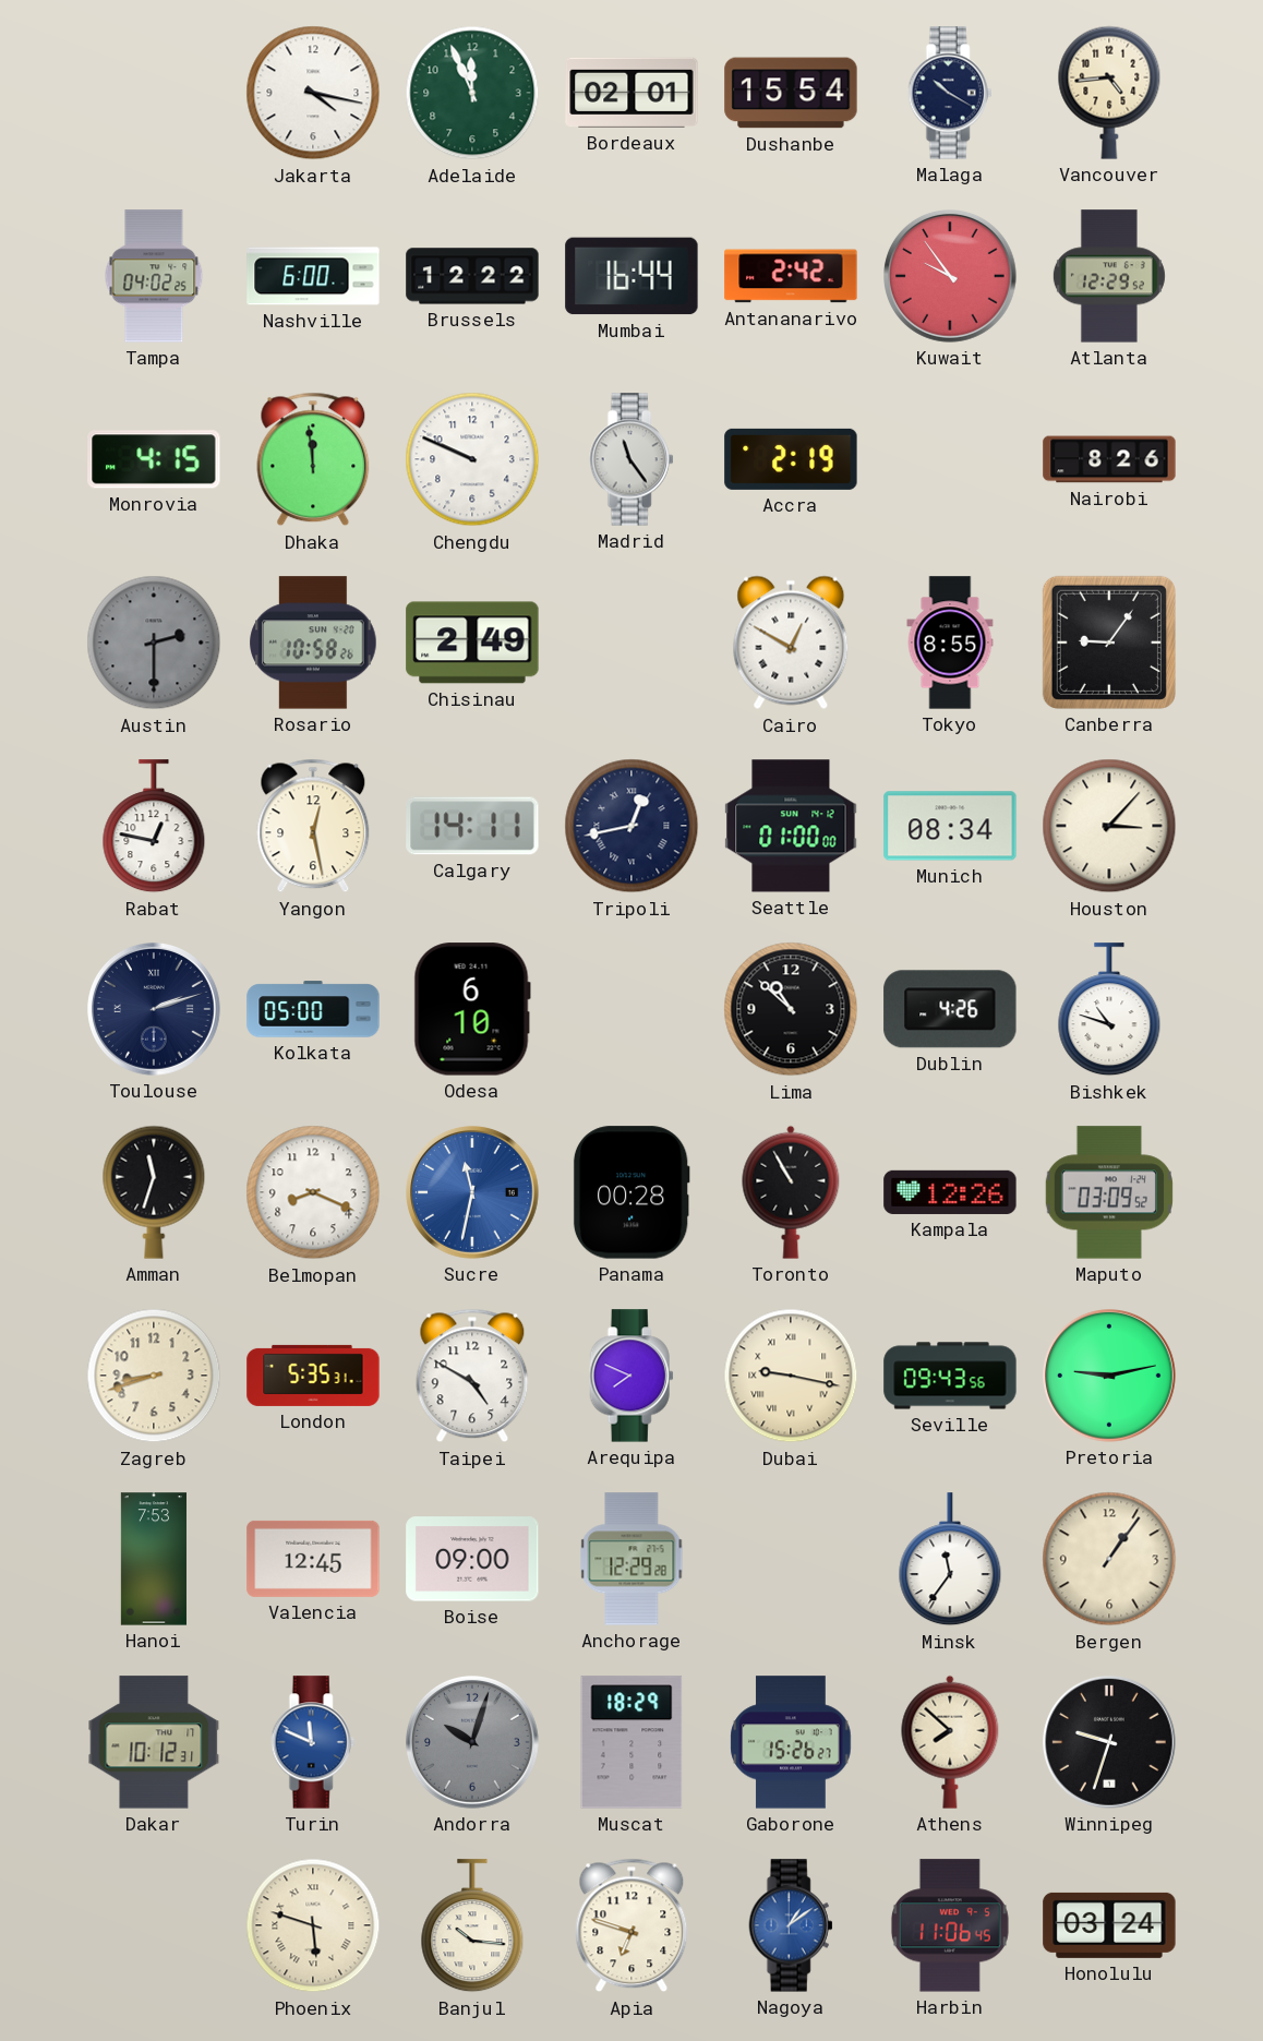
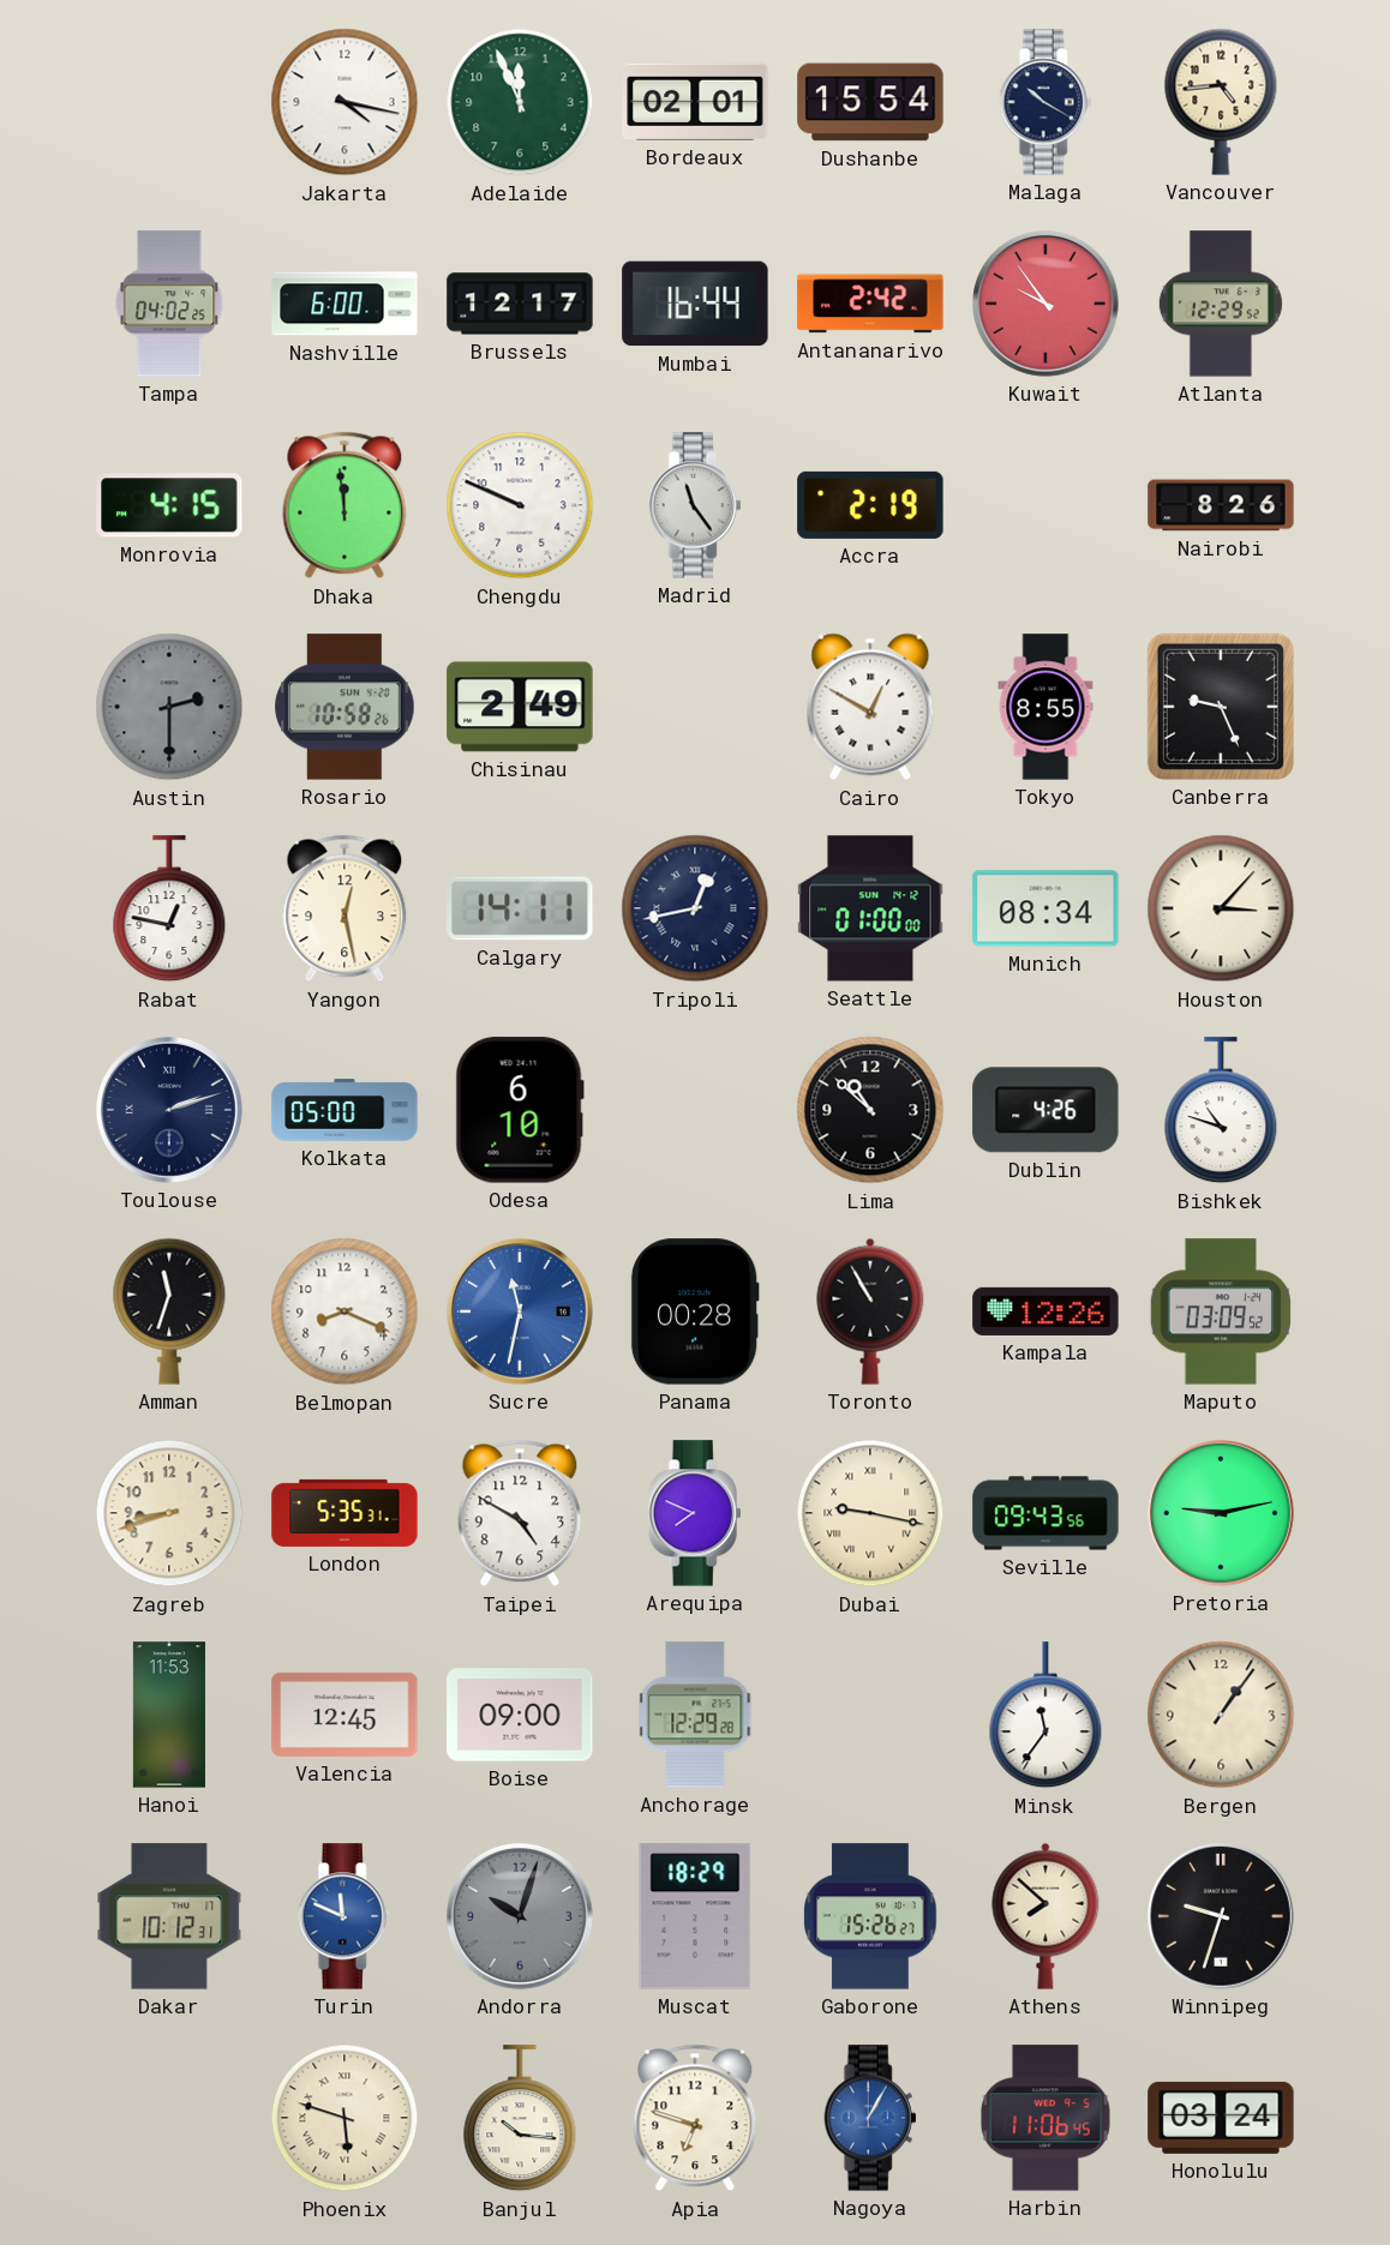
Brussels: 12:22 -> 12:17
Canberra: 9:06 -> 9:26
Hanoi: 7:53 -> 11:53
Nagoya: 1:09 -> 1:05
